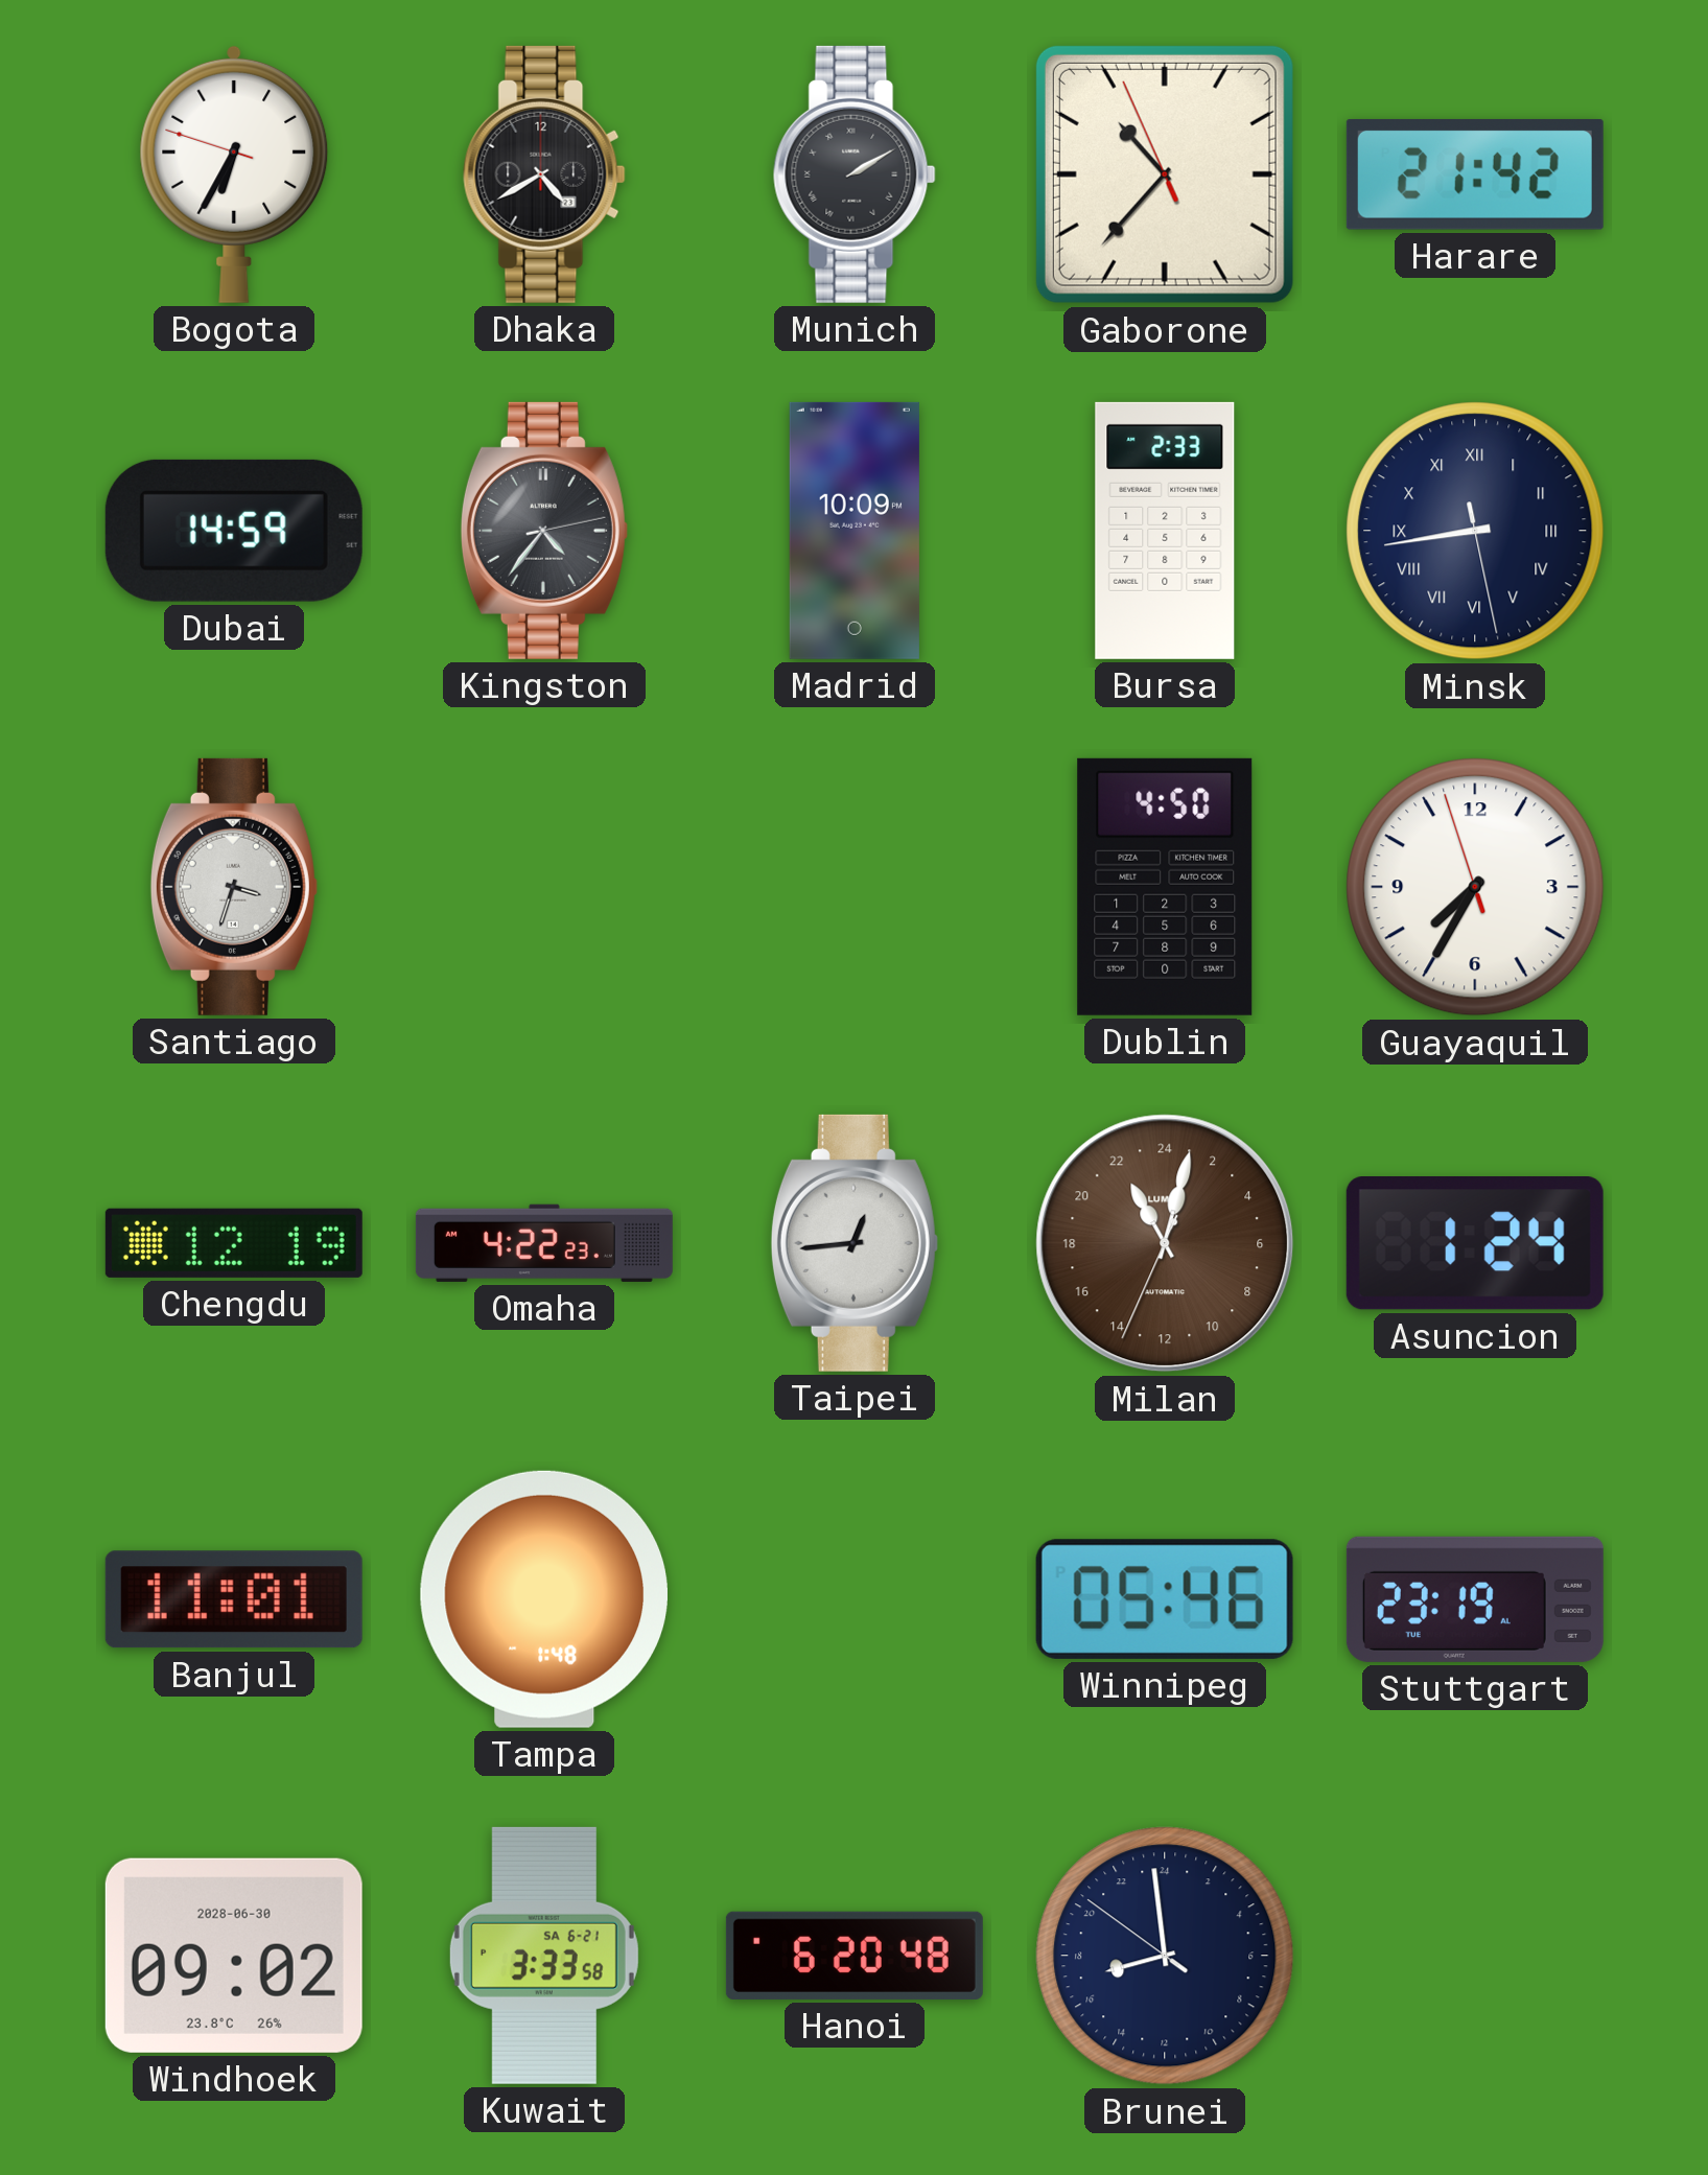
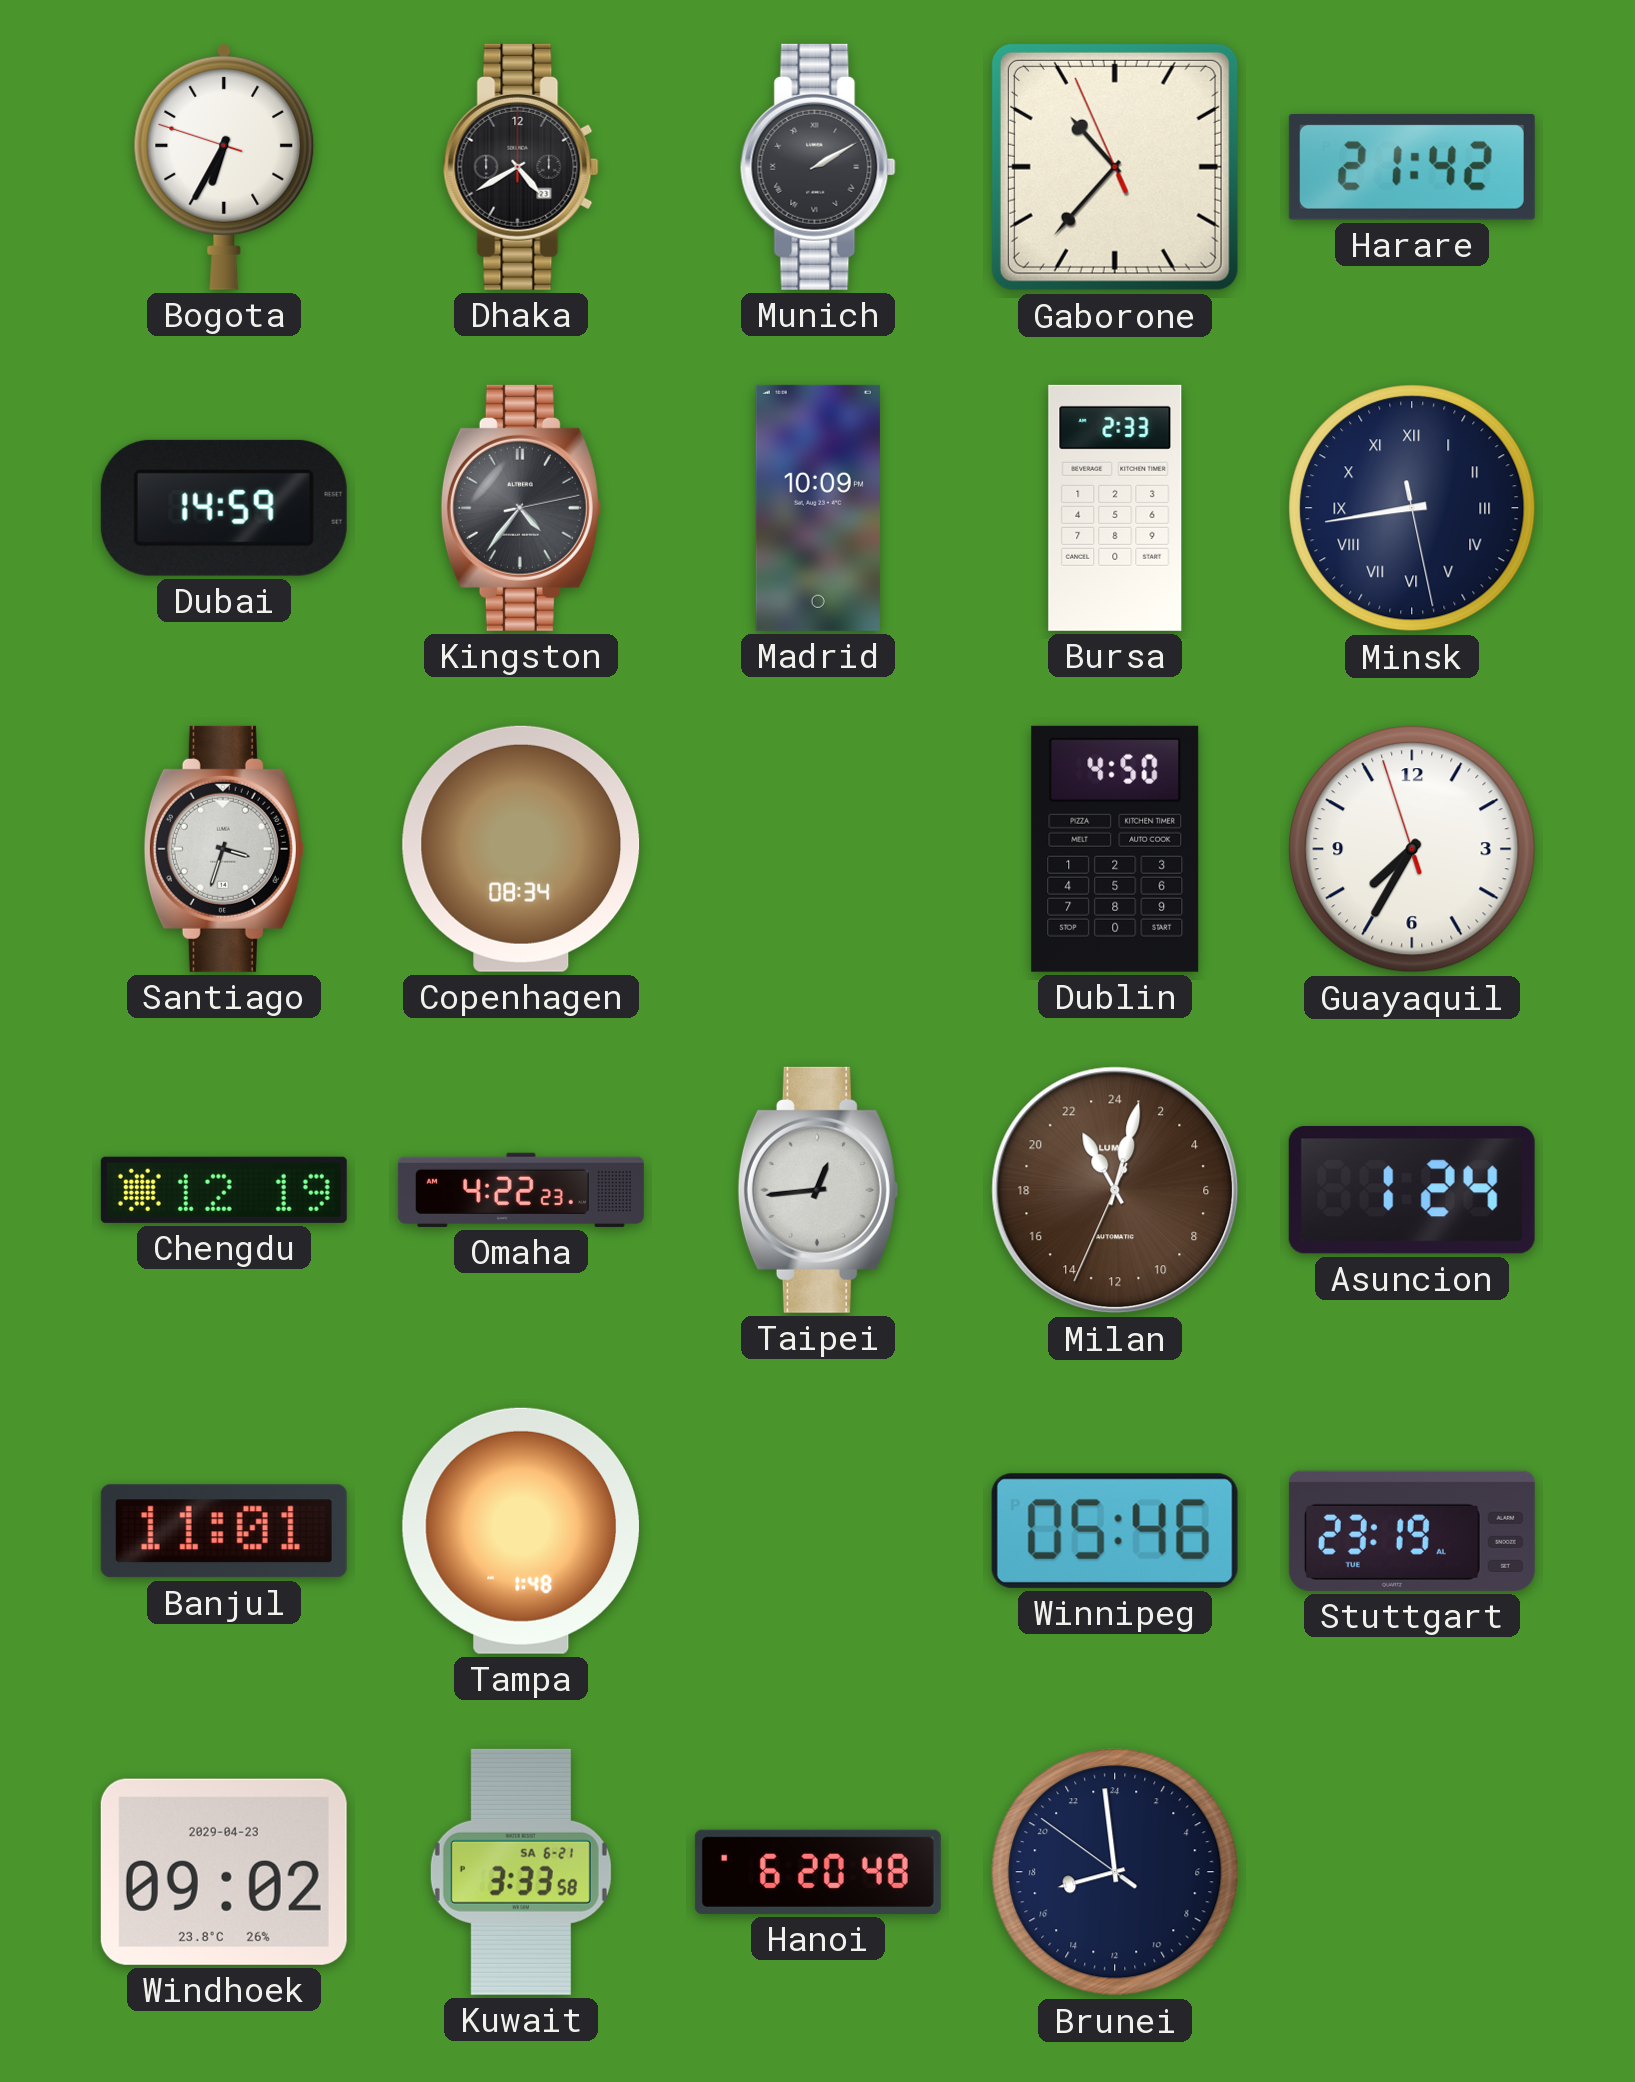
Copenhagen: none -> 08:34
Windhoek date: 2028-06-30 -> 2029-04-23
